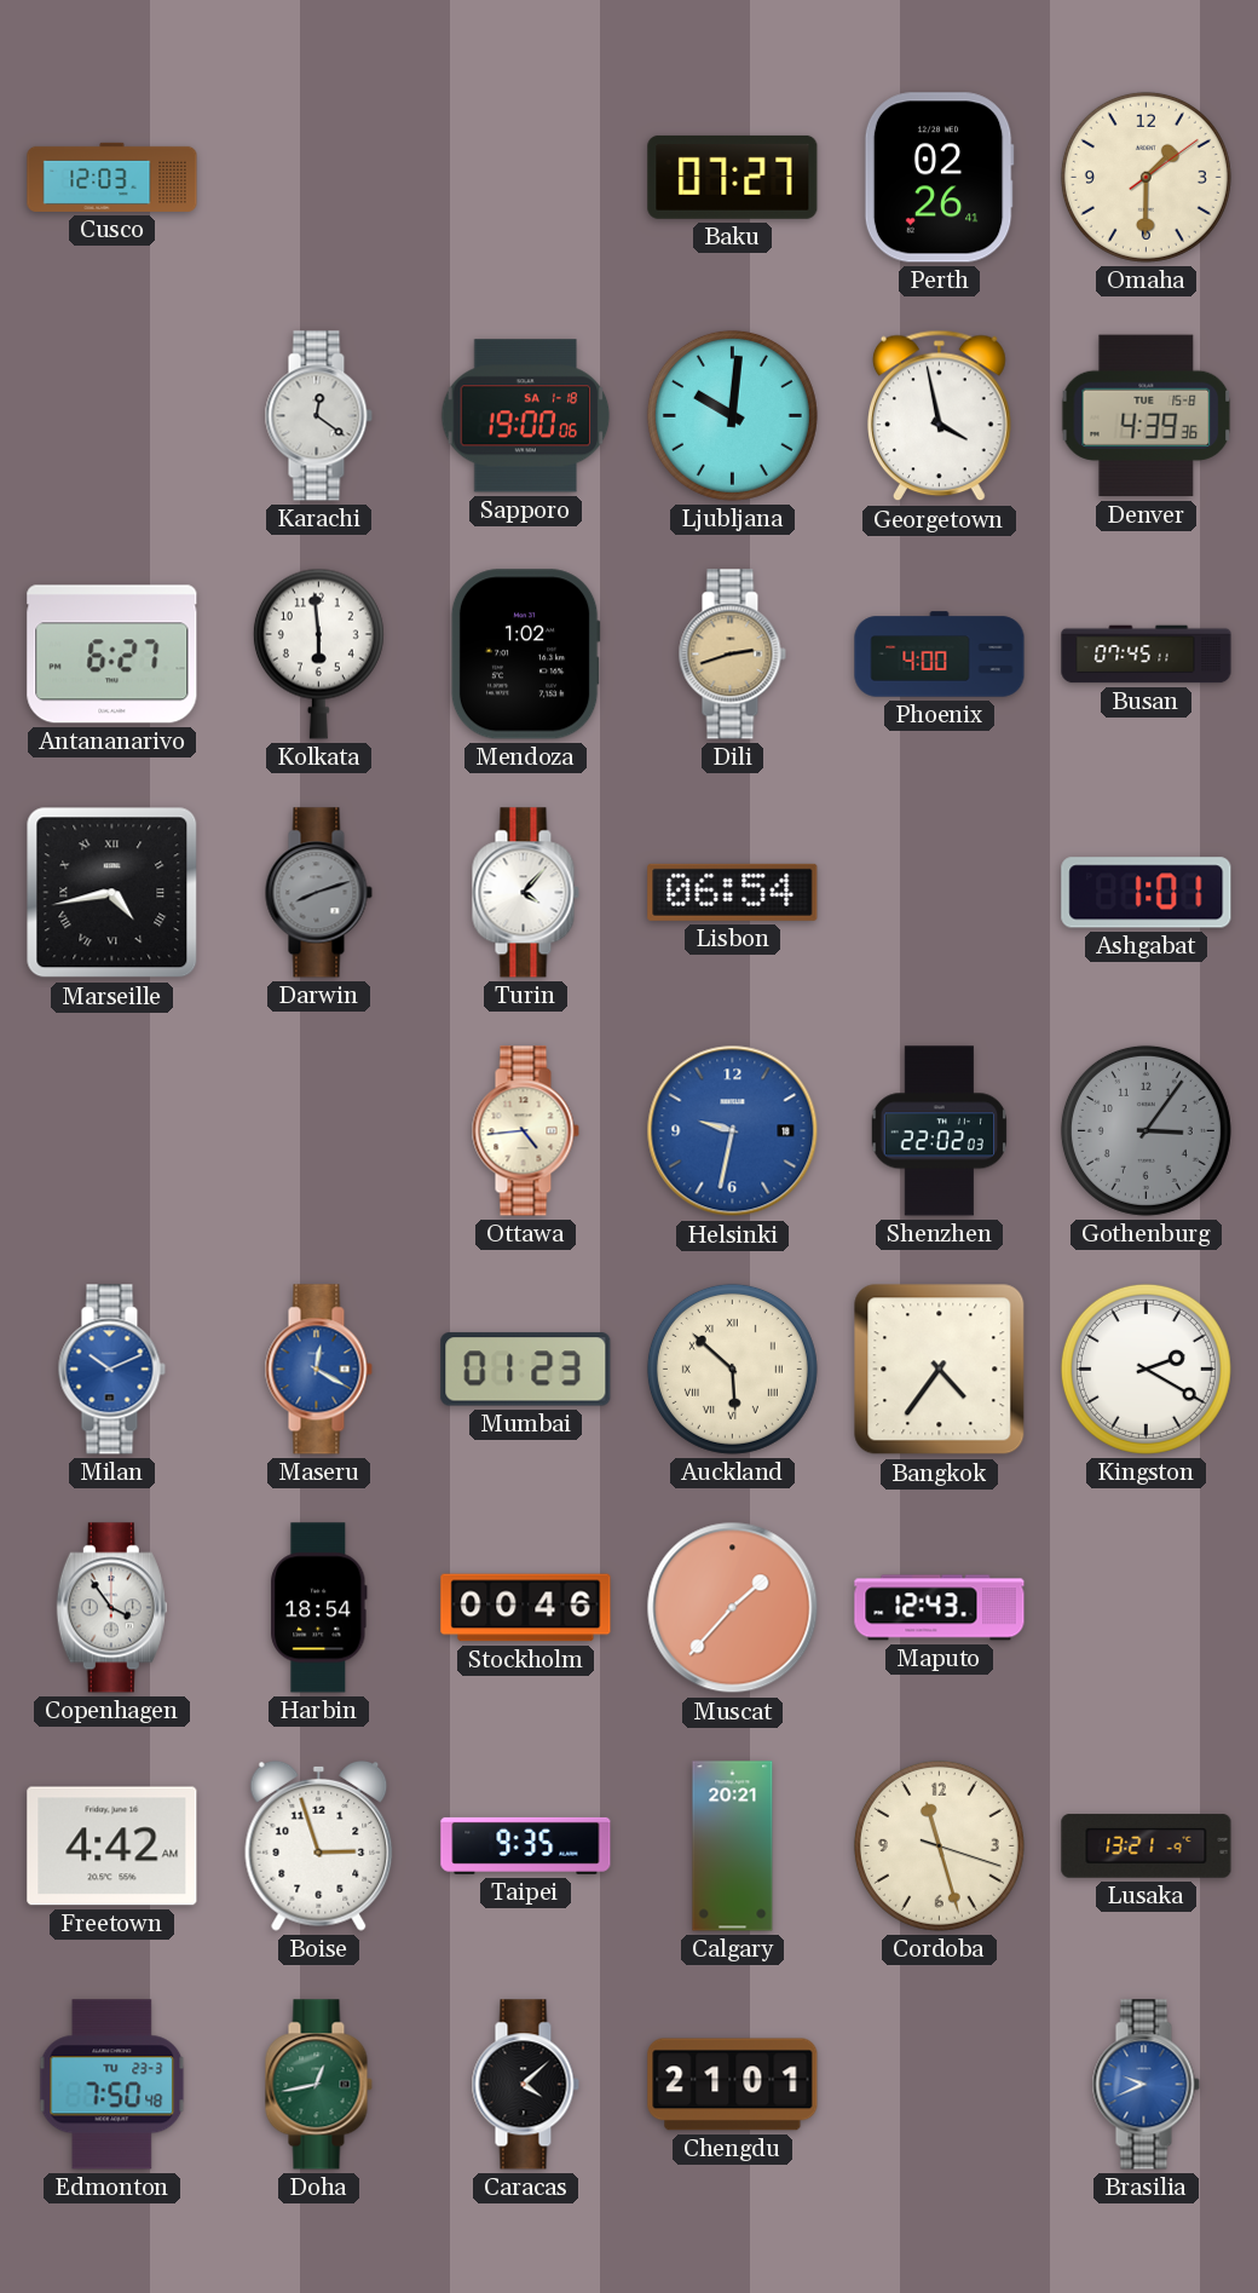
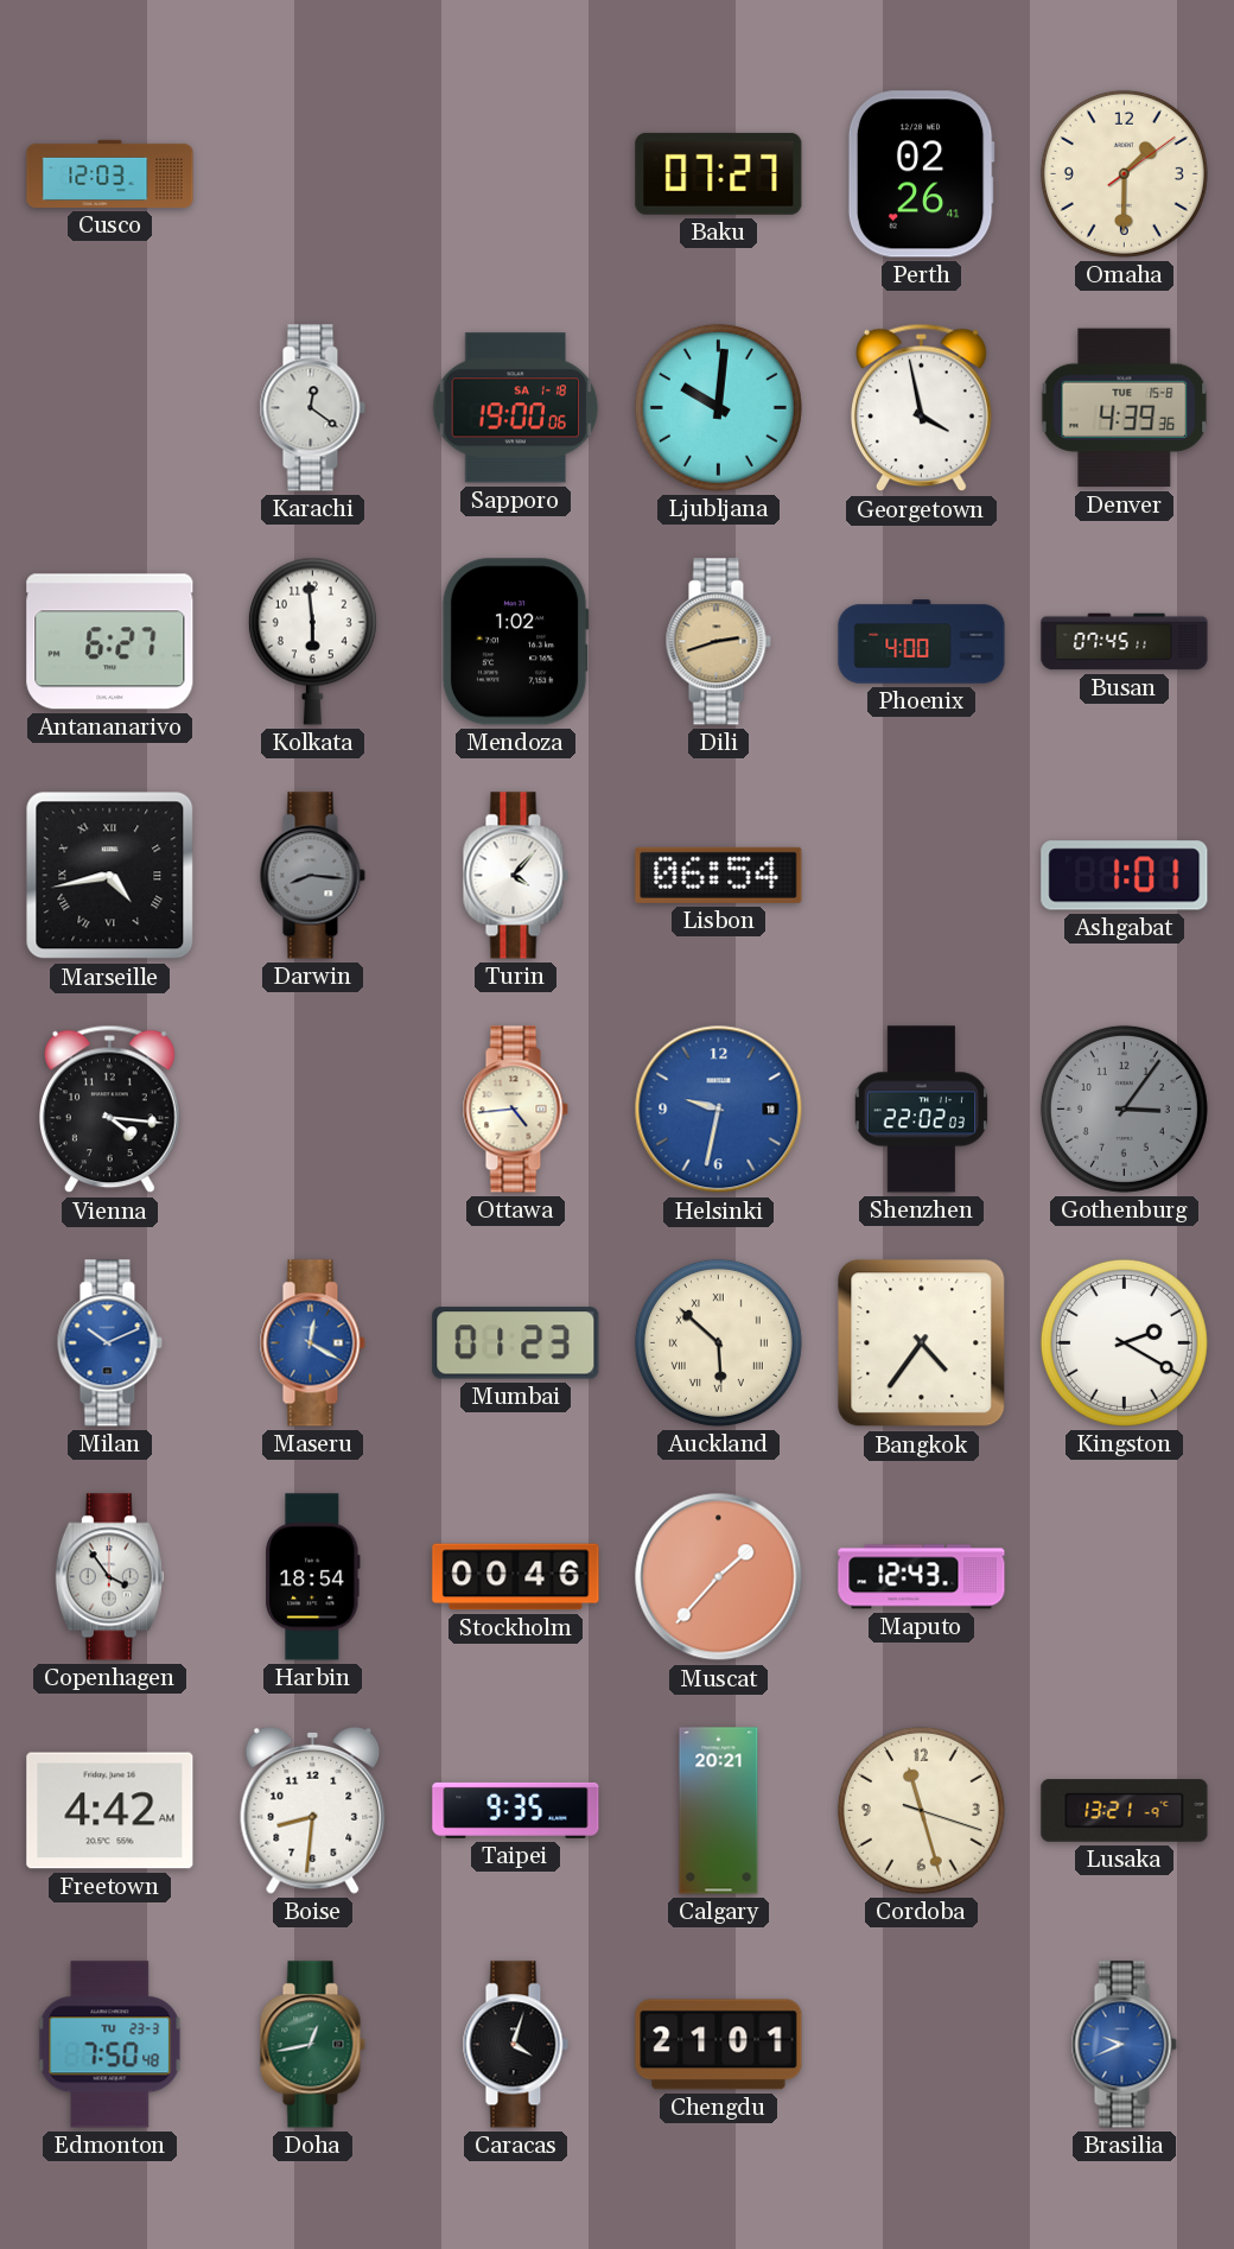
Darwin: 8:12 -> 8:16
Vienna: none -> 4:16
Boise: 2:57 -> 8:31
Caracas: 4:08 -> 4:03
